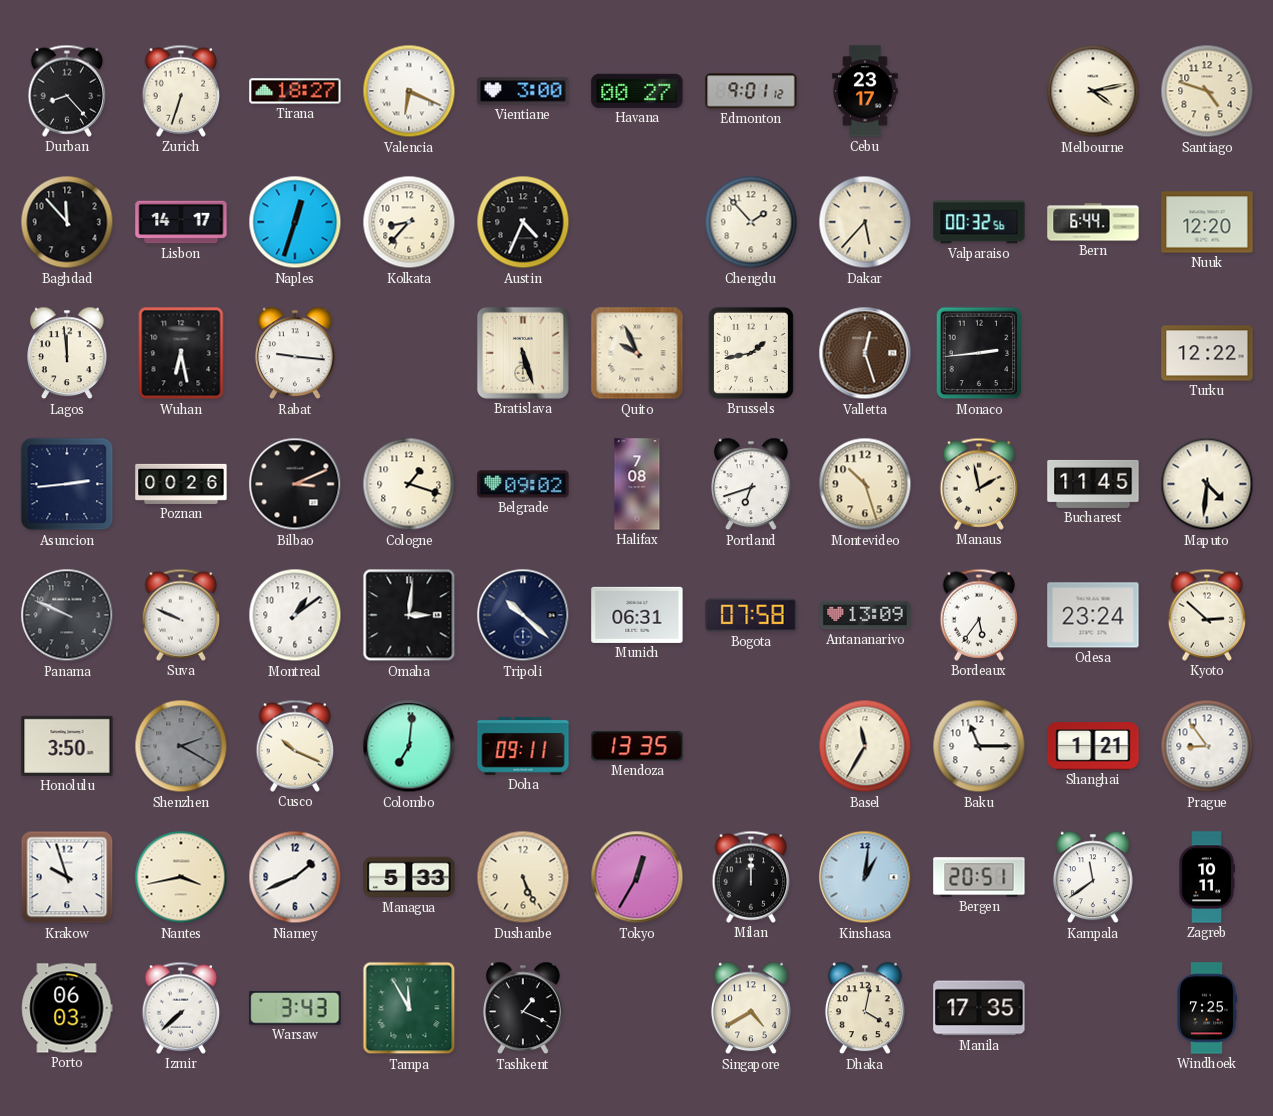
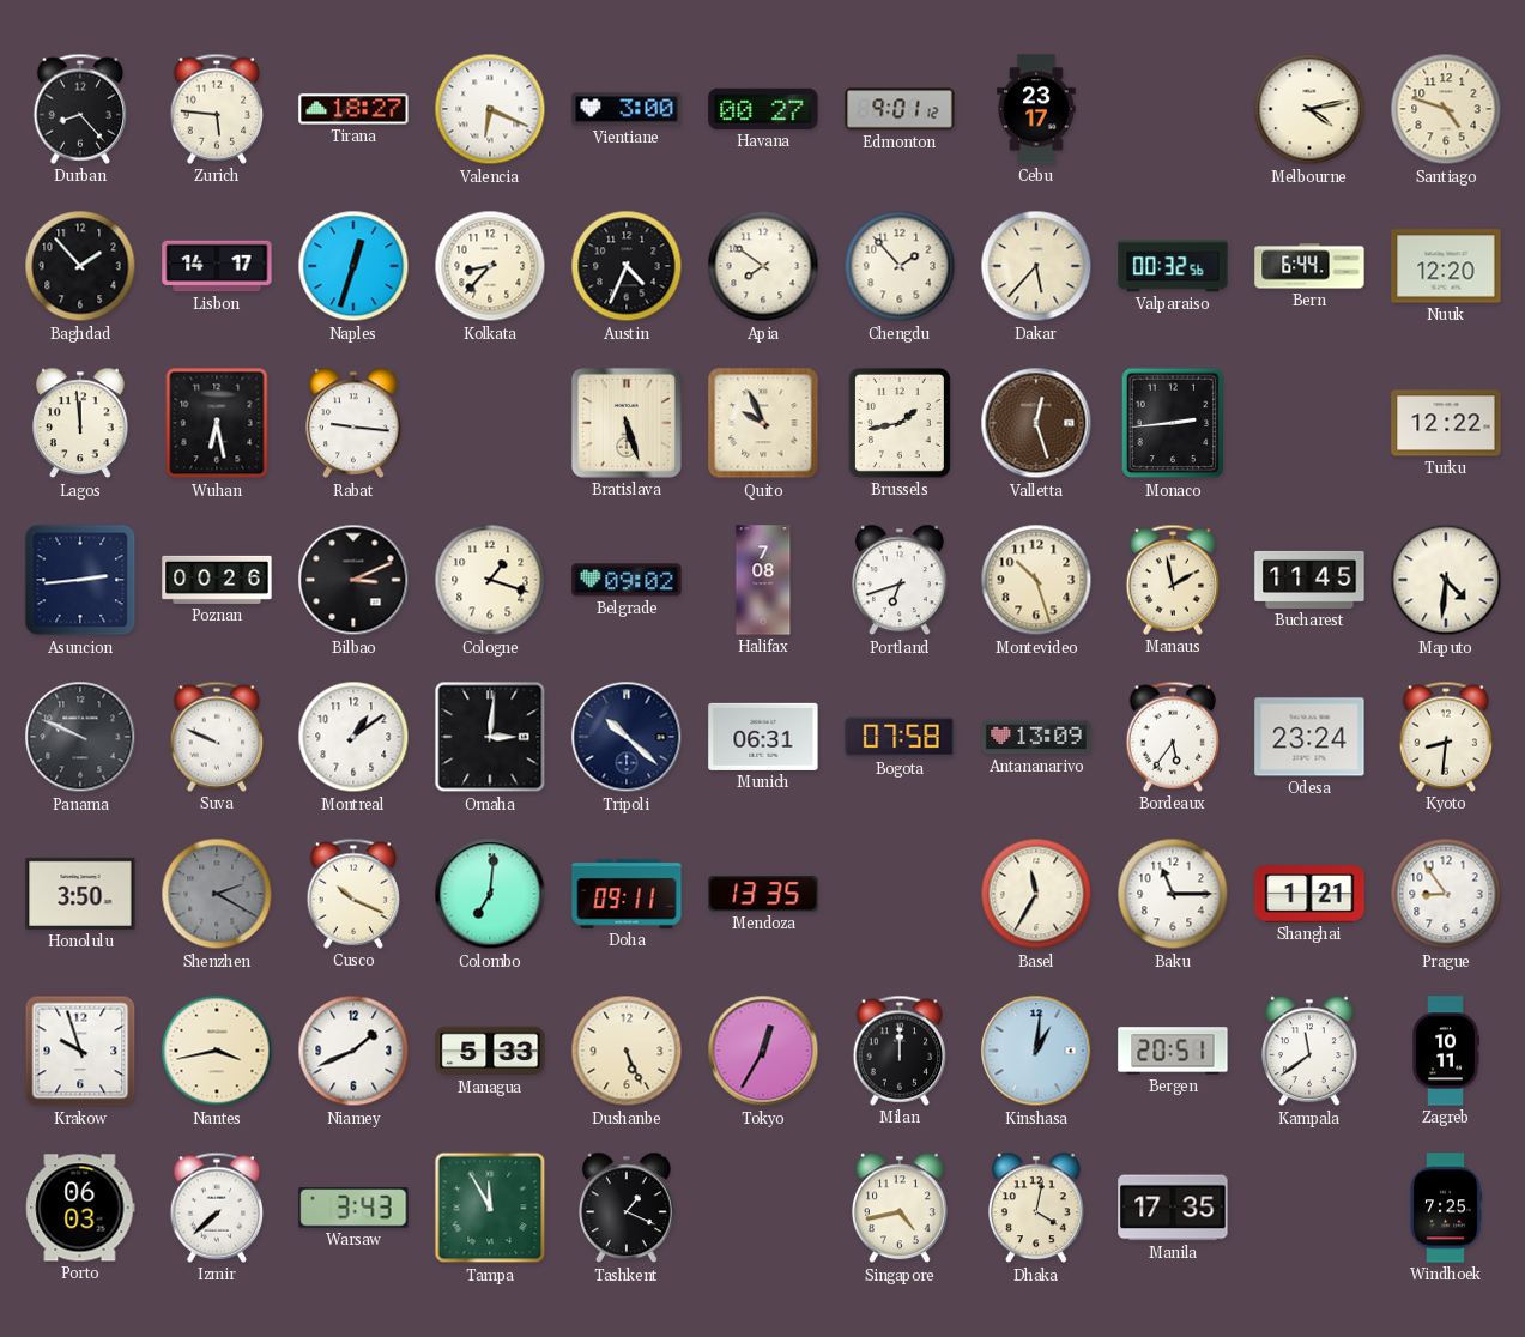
Zurich: 6:33 -> 5:46
Baghdad: 11:53 -> 1:53
Apia: none -> 7:51
Kyoto: 2:52 -> 8:31
Singapore: 4:40 -> 4:43
